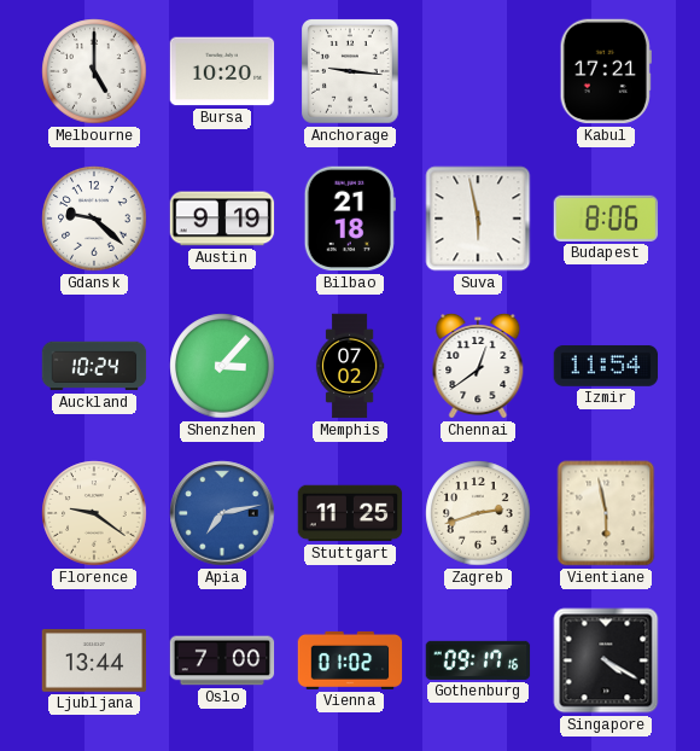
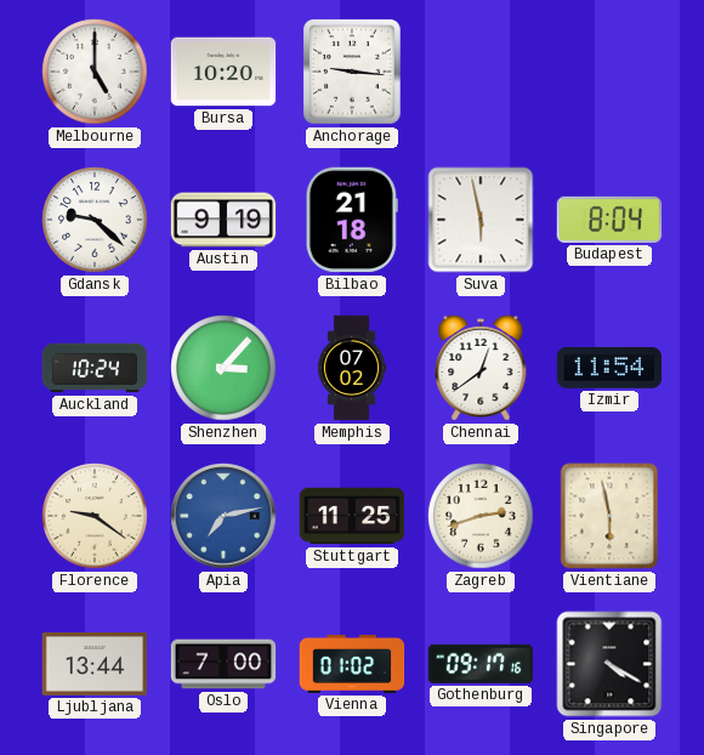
Kabul: 17:21 -> none
Budapest: 8:06 -> 8:04
